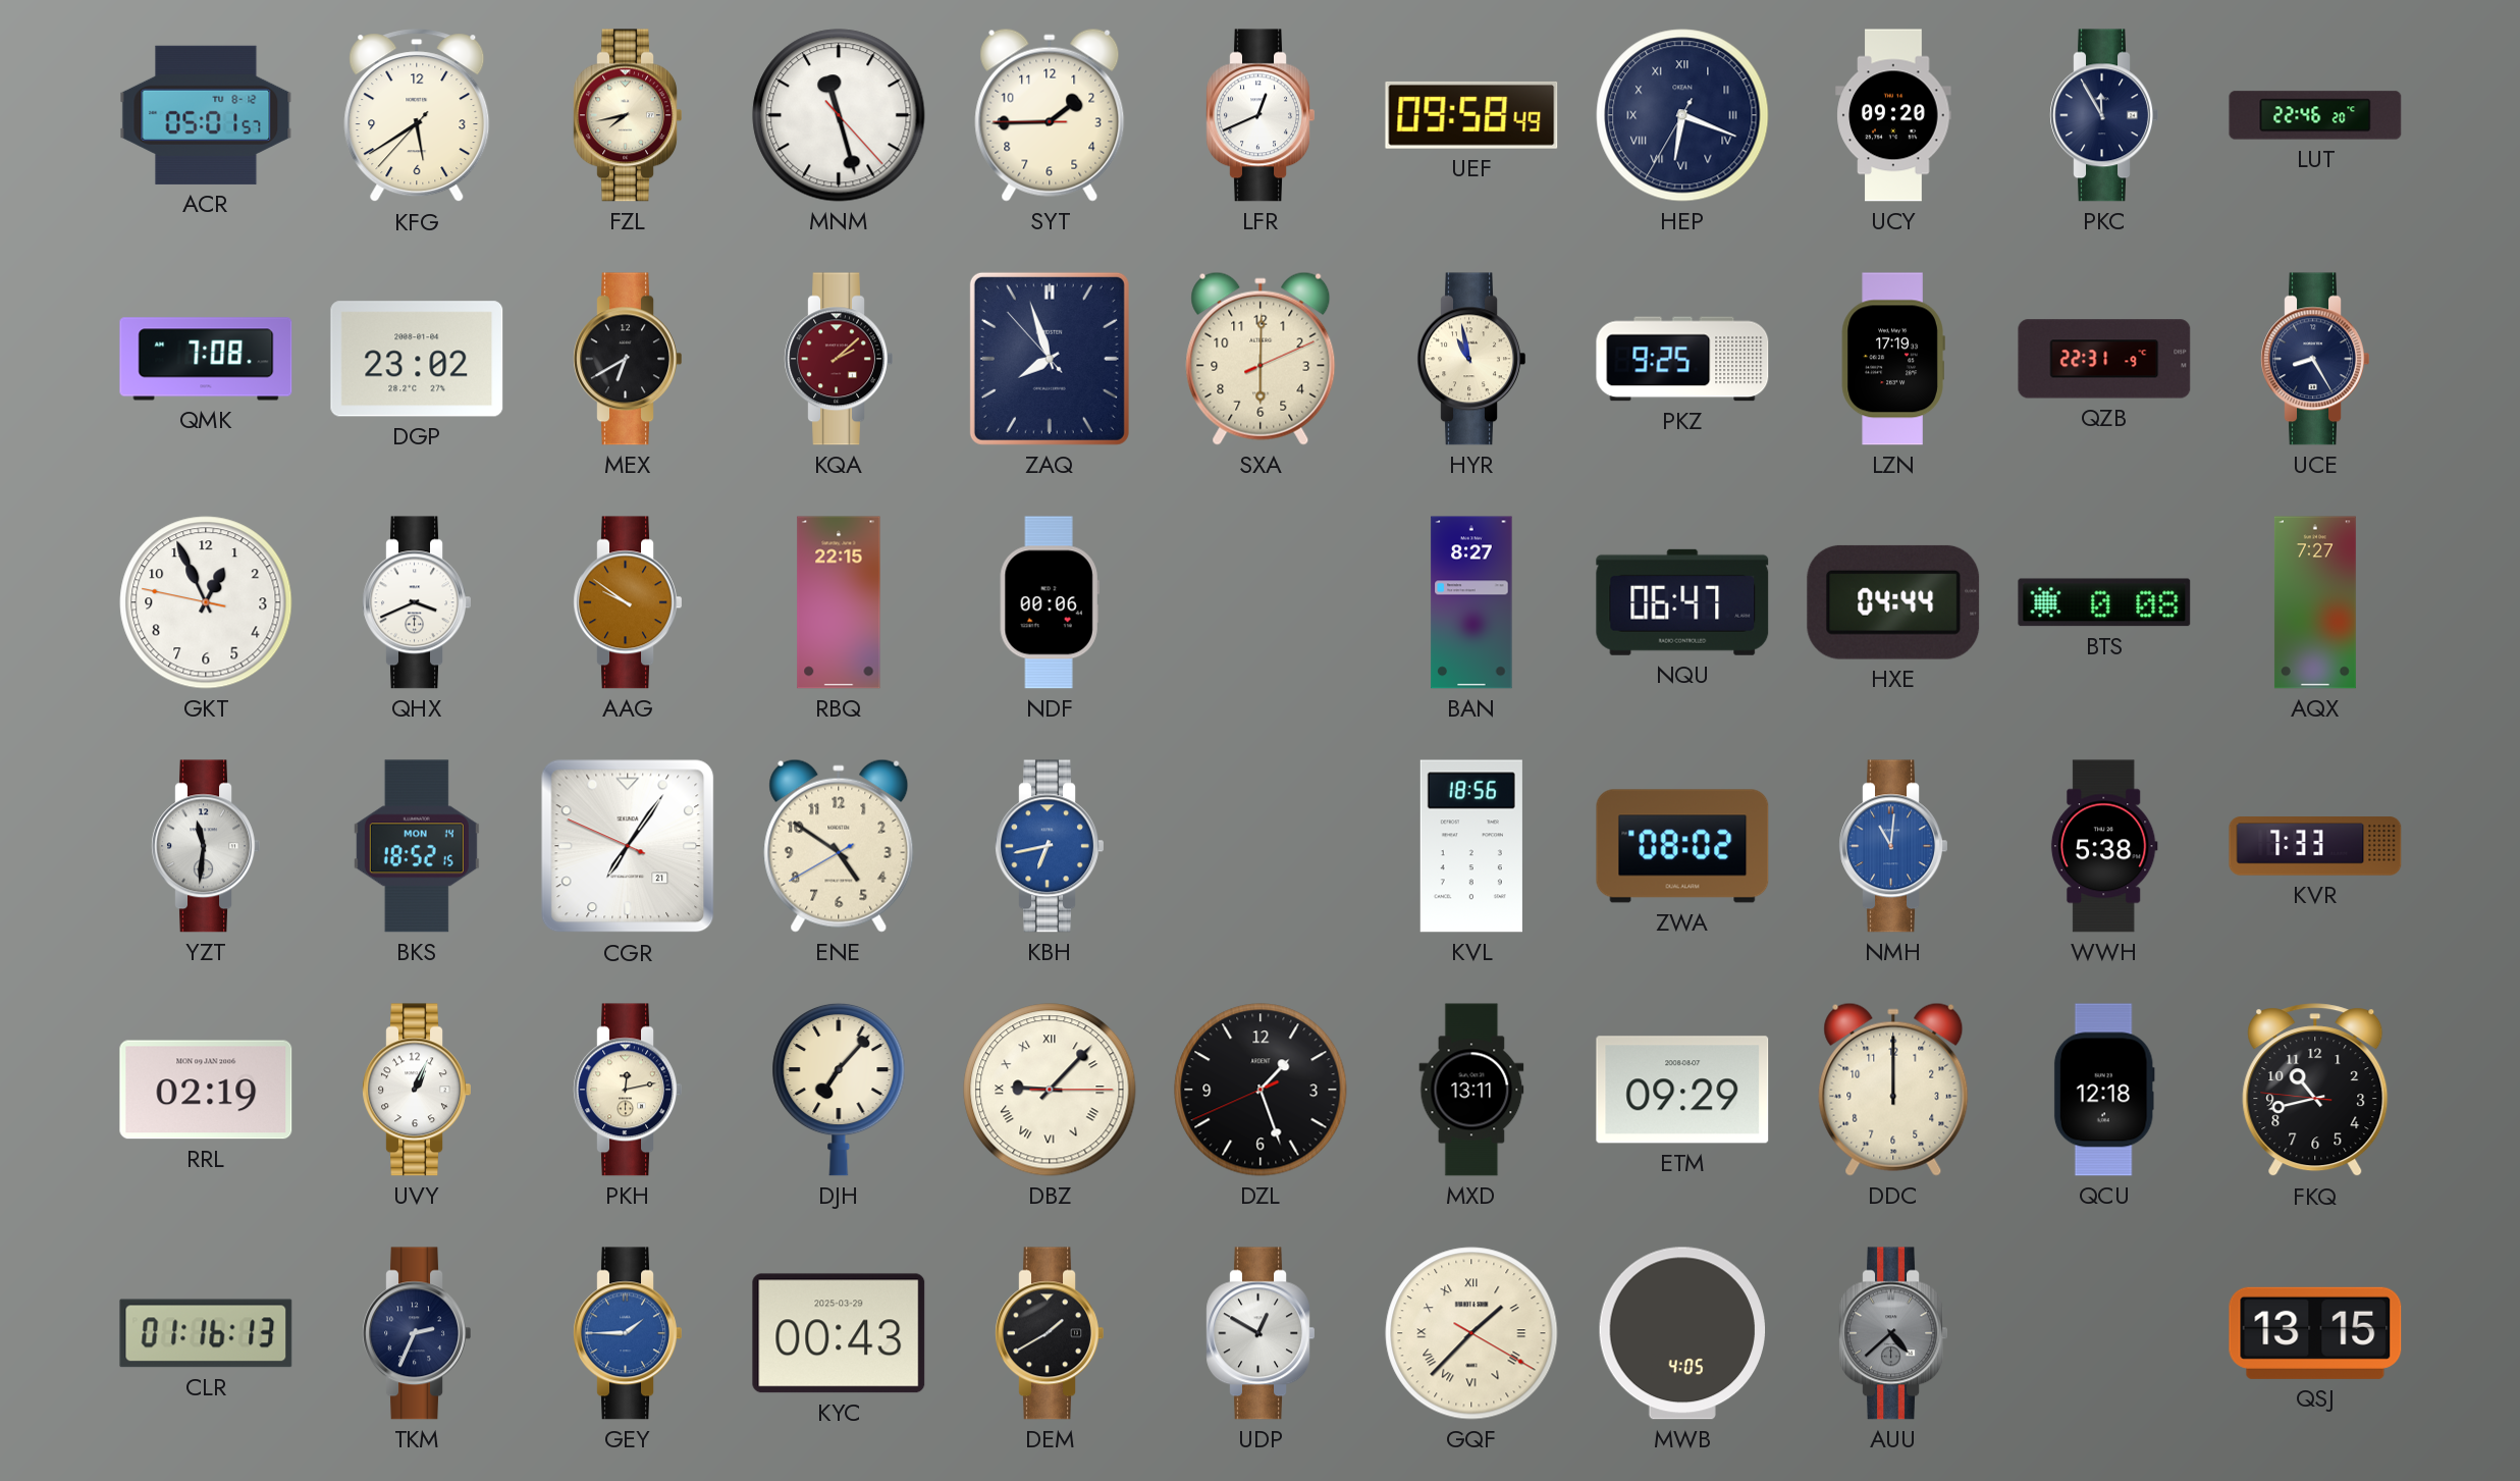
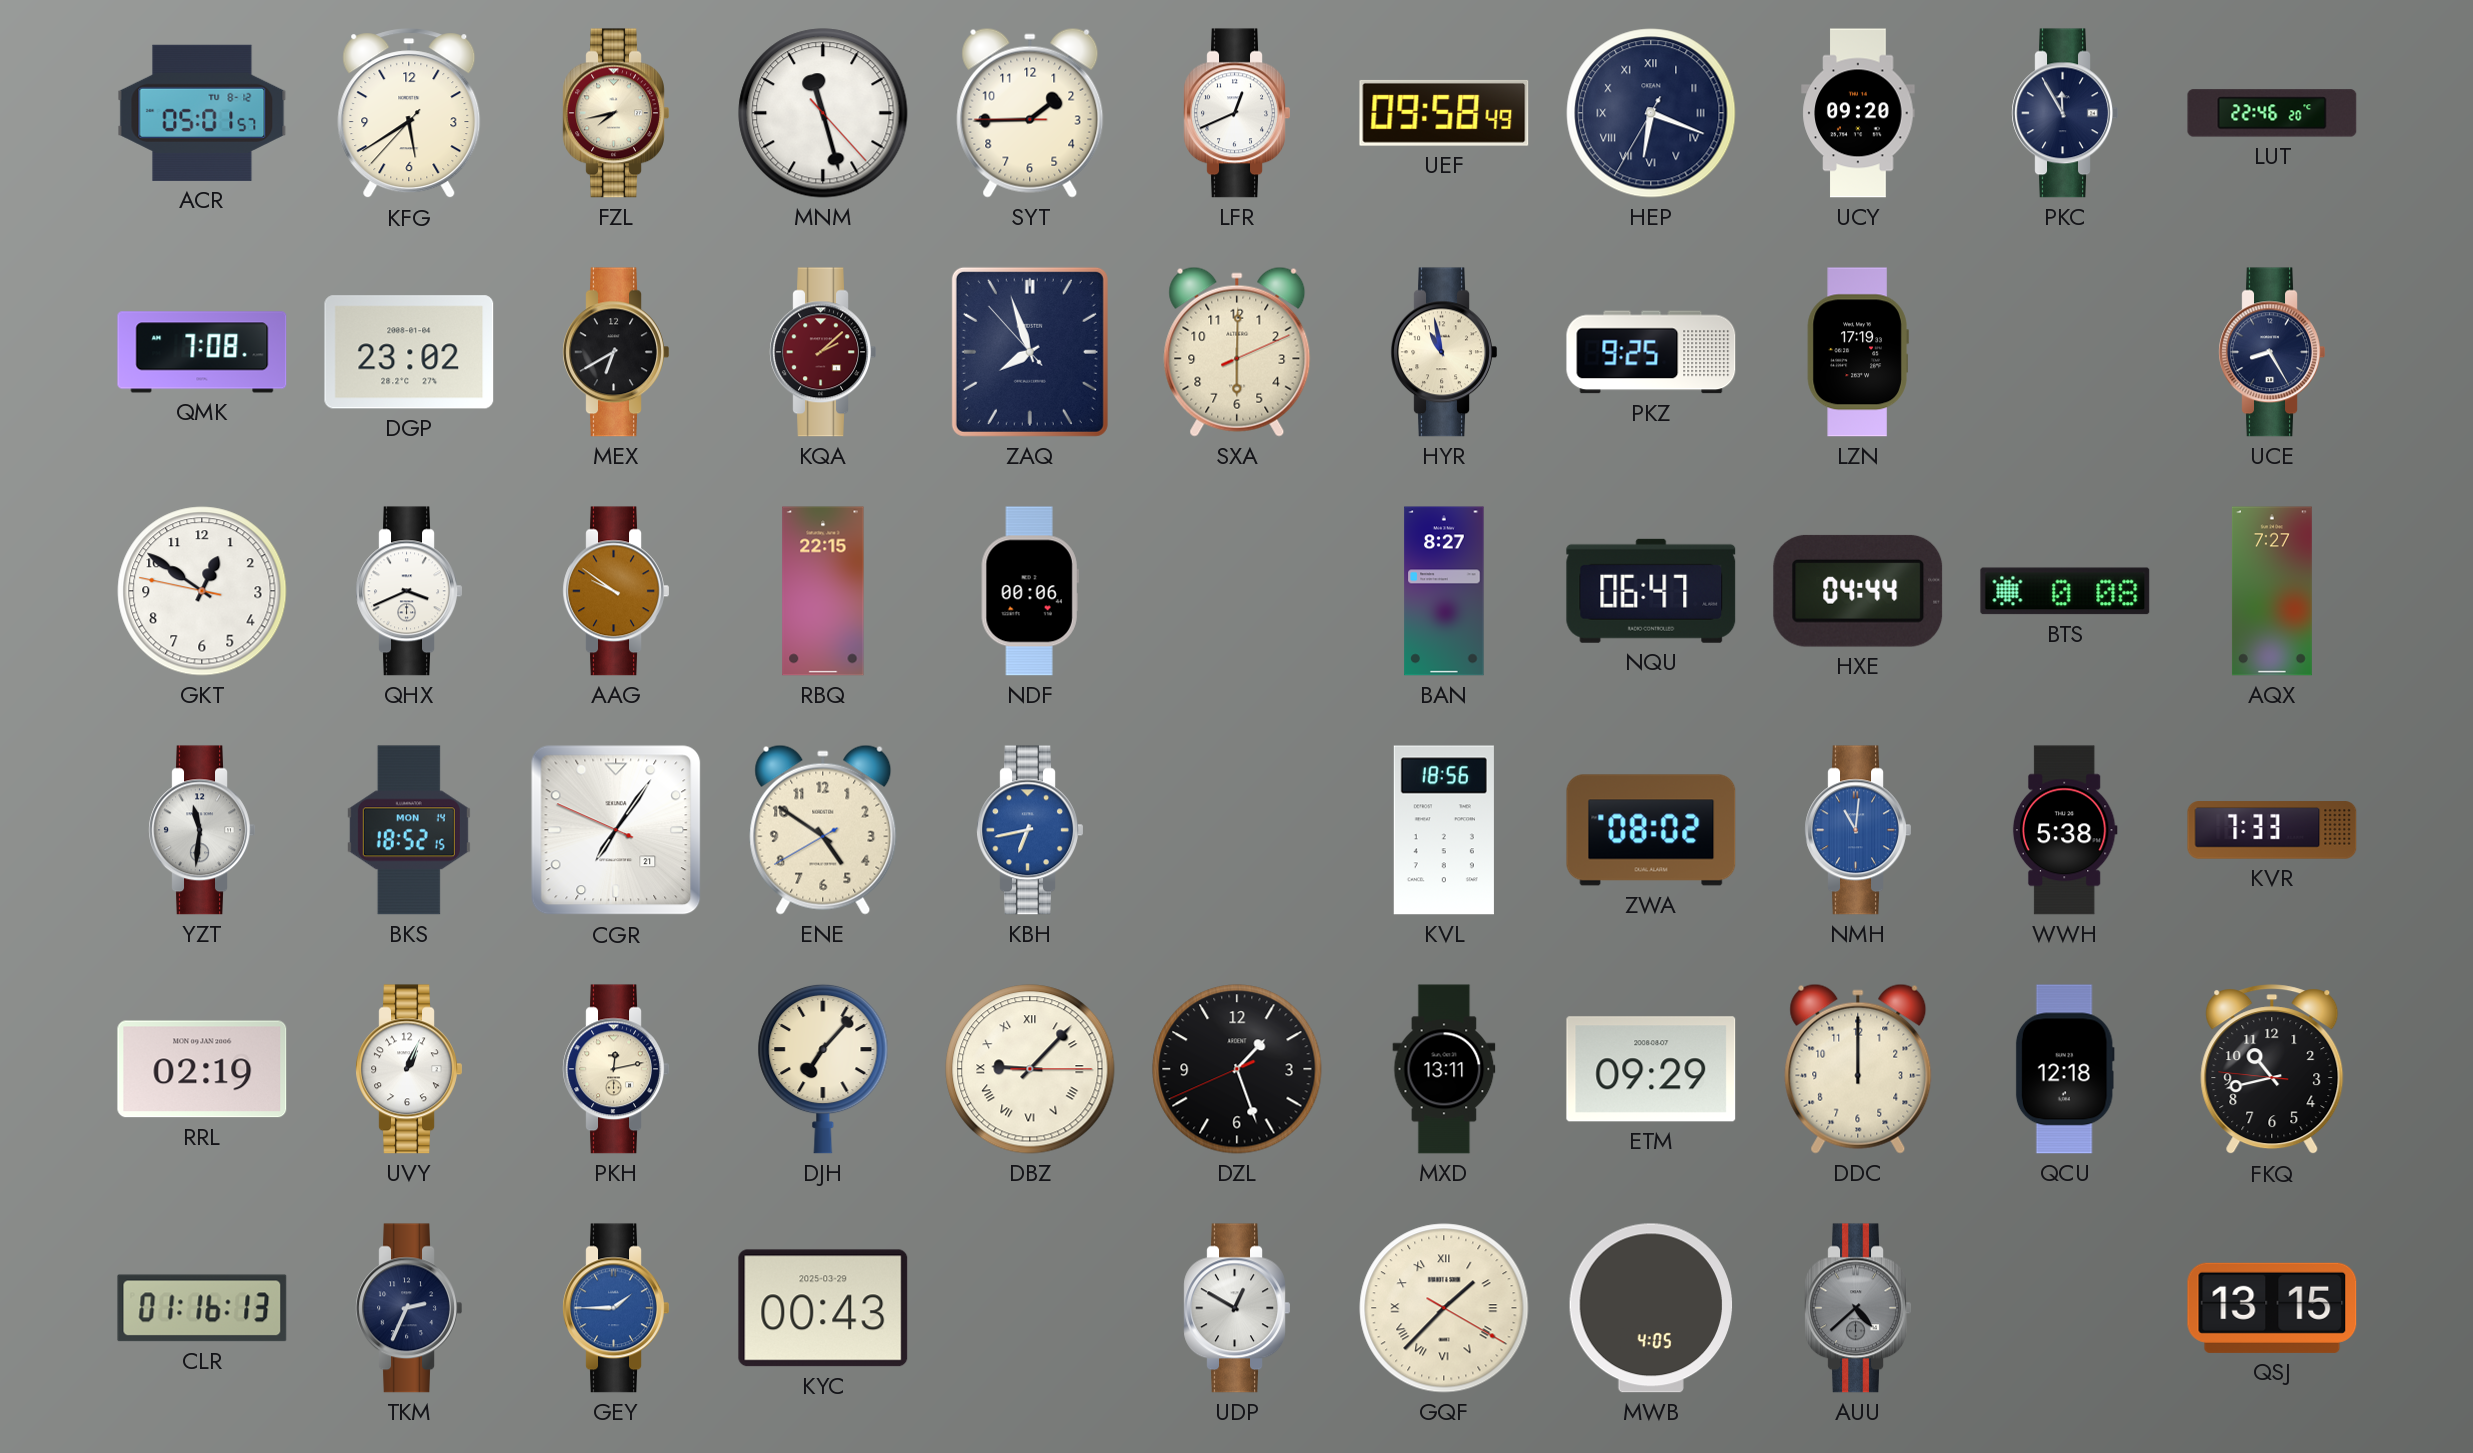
QZB: 22:31 -> none
GKT: 12:55 -> 12:50
DEM: 1:40 -> none
